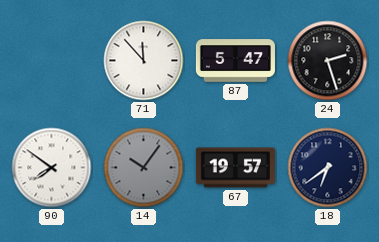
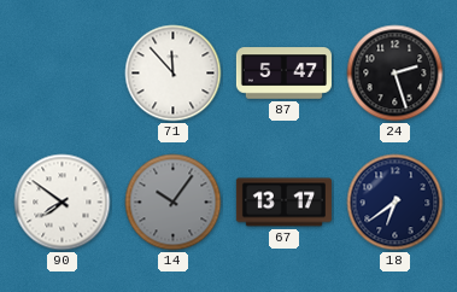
67: 19:57 -> 13:17
